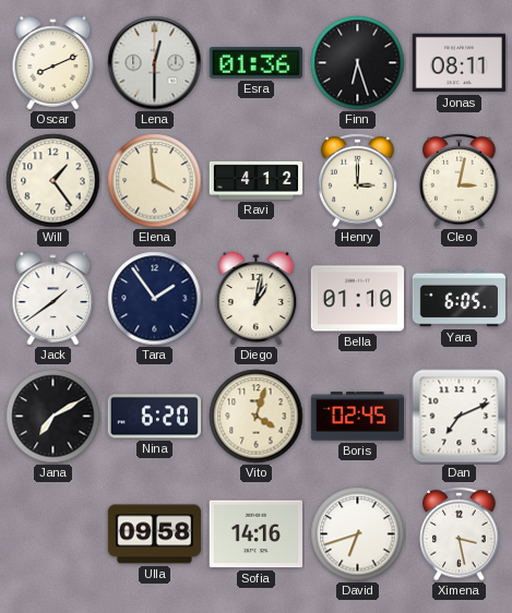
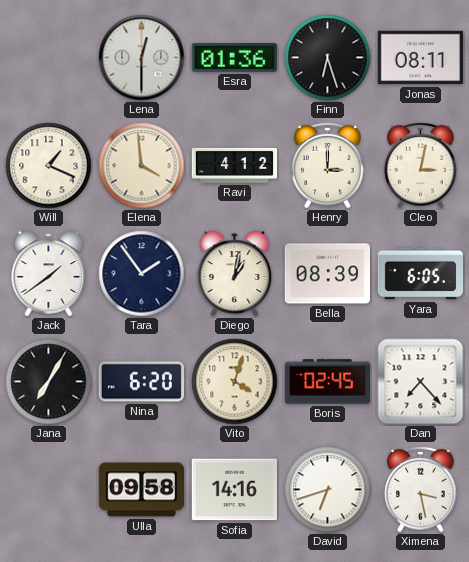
Oscar: 8:11 -> none
Will: 1:24 -> 1:19
Bella: 01:10 -> 08:39
Jana: 7:10 -> 7:05
Dan: 7:11 -> 7:23
